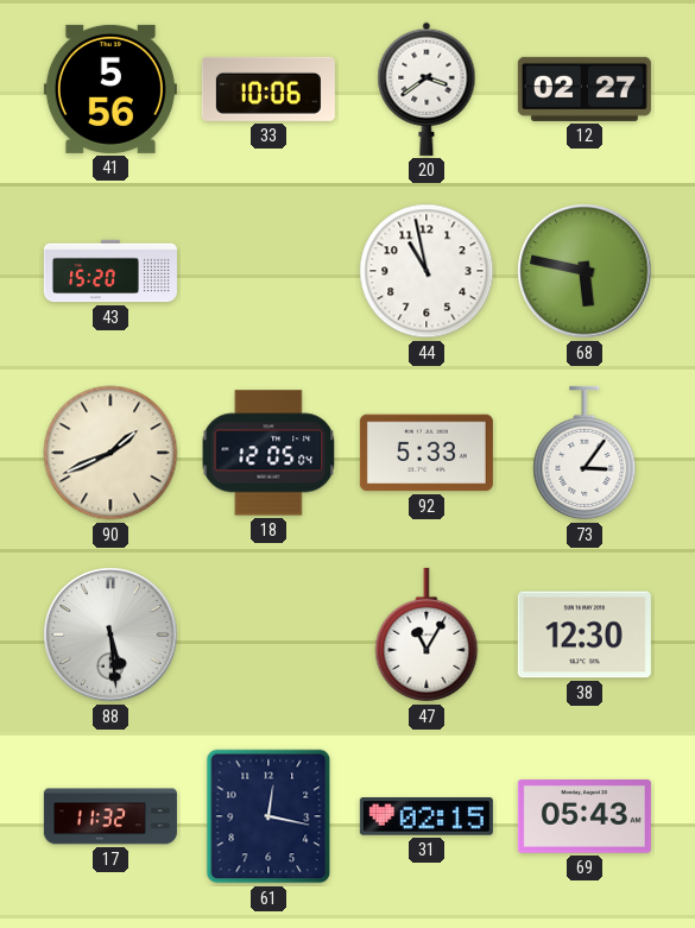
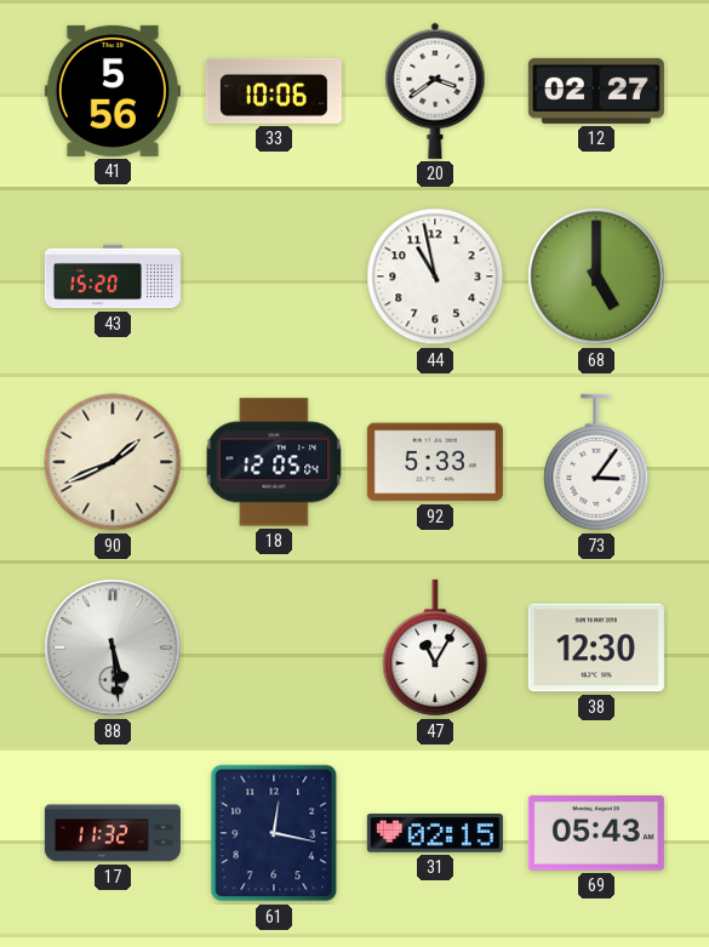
68: 5:47 -> 5:00
